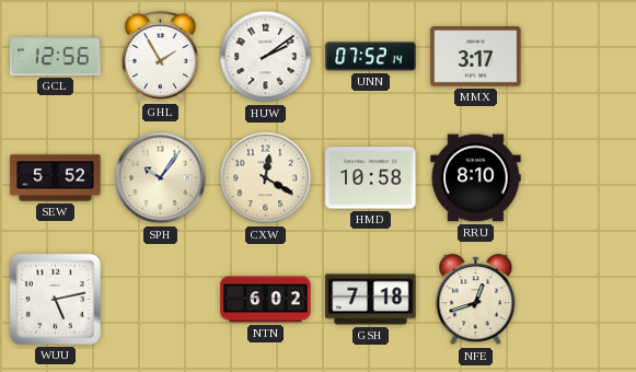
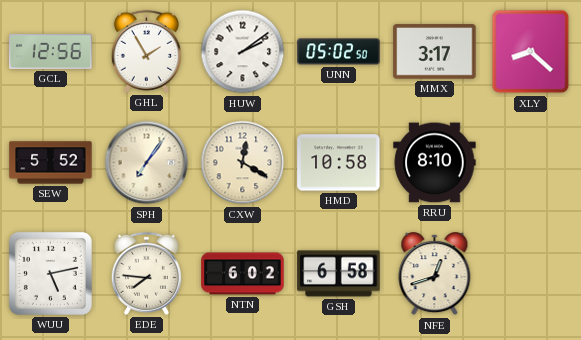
UNN: 07:52 -> 05:02
XLY: none -> 8:22
SPH: 10:06 -> 7:06
EDE: none -> 7:46
GSH: 7:18 -> 6:58
